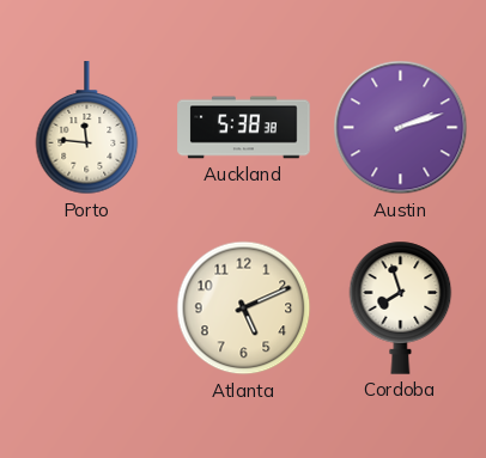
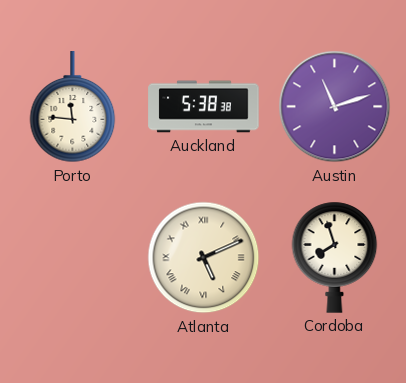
Austin: 2:12 -> 11:12
Atlanta numerals: Arabic -> Roman
